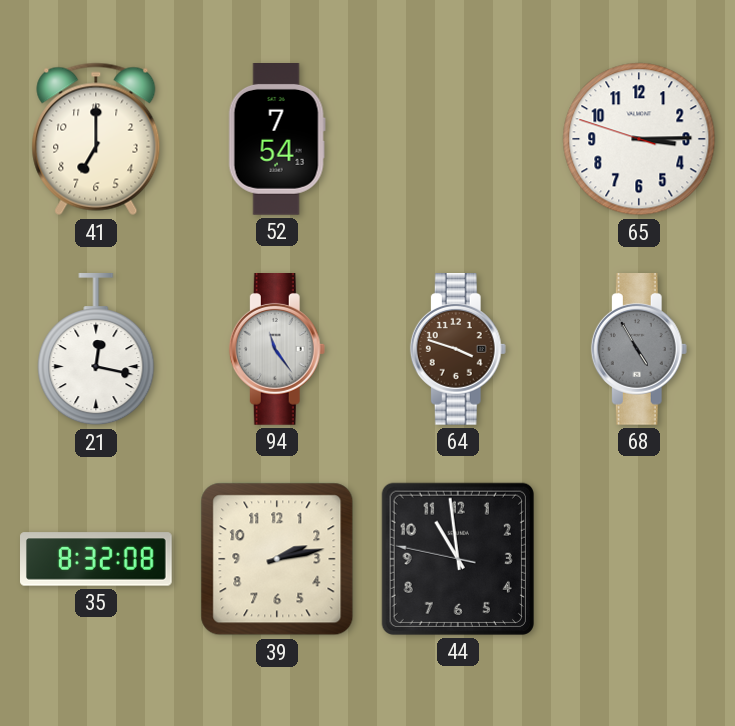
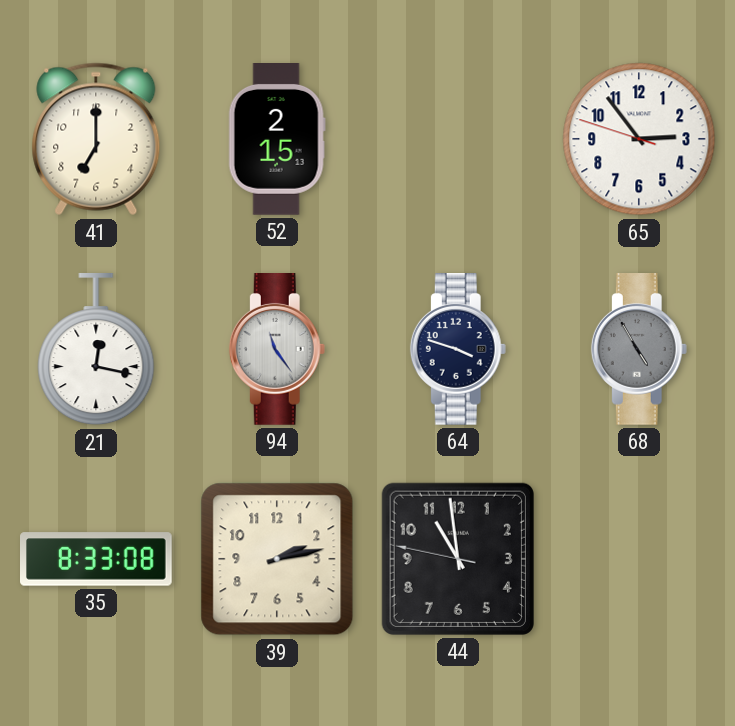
52: 7:54 -> 2:15
65: 3:14 -> 2:53
64 dial: brown -> navy
35: 8:32 -> 8:33
